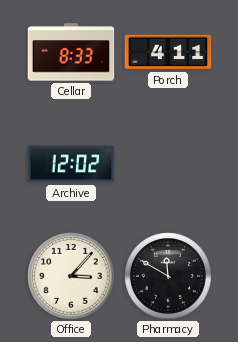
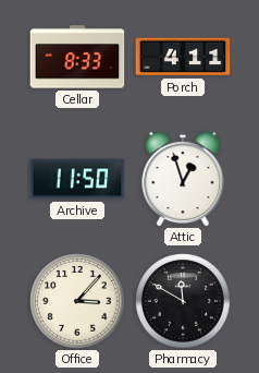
Archive: 12:02 -> 11:50
Attic: none -> 12:57
